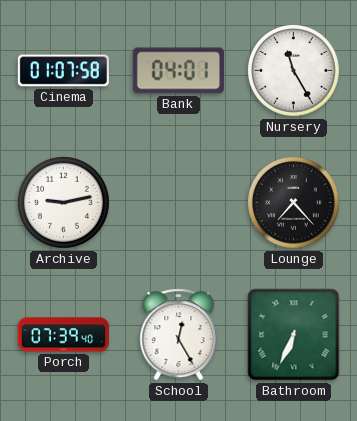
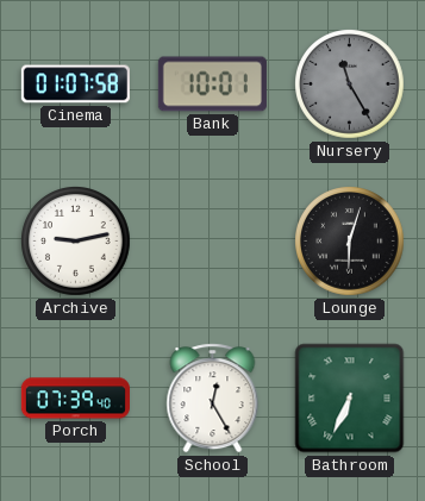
Bank: 04:01 -> 10:01
Nursery dial: white -> grey
Lounge: 7:23 -> 6:03
